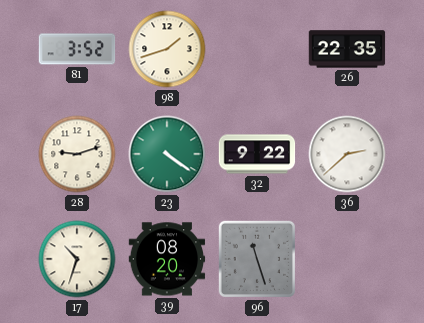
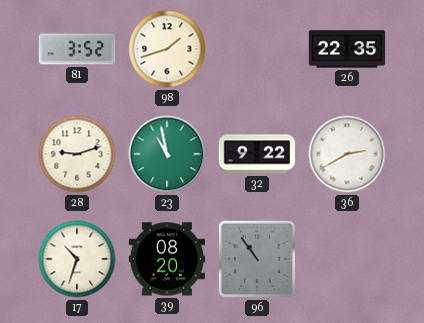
23: 4:21 -> 10:58
36: 2:38 -> 2:40
96: 11:27 -> 10:54
